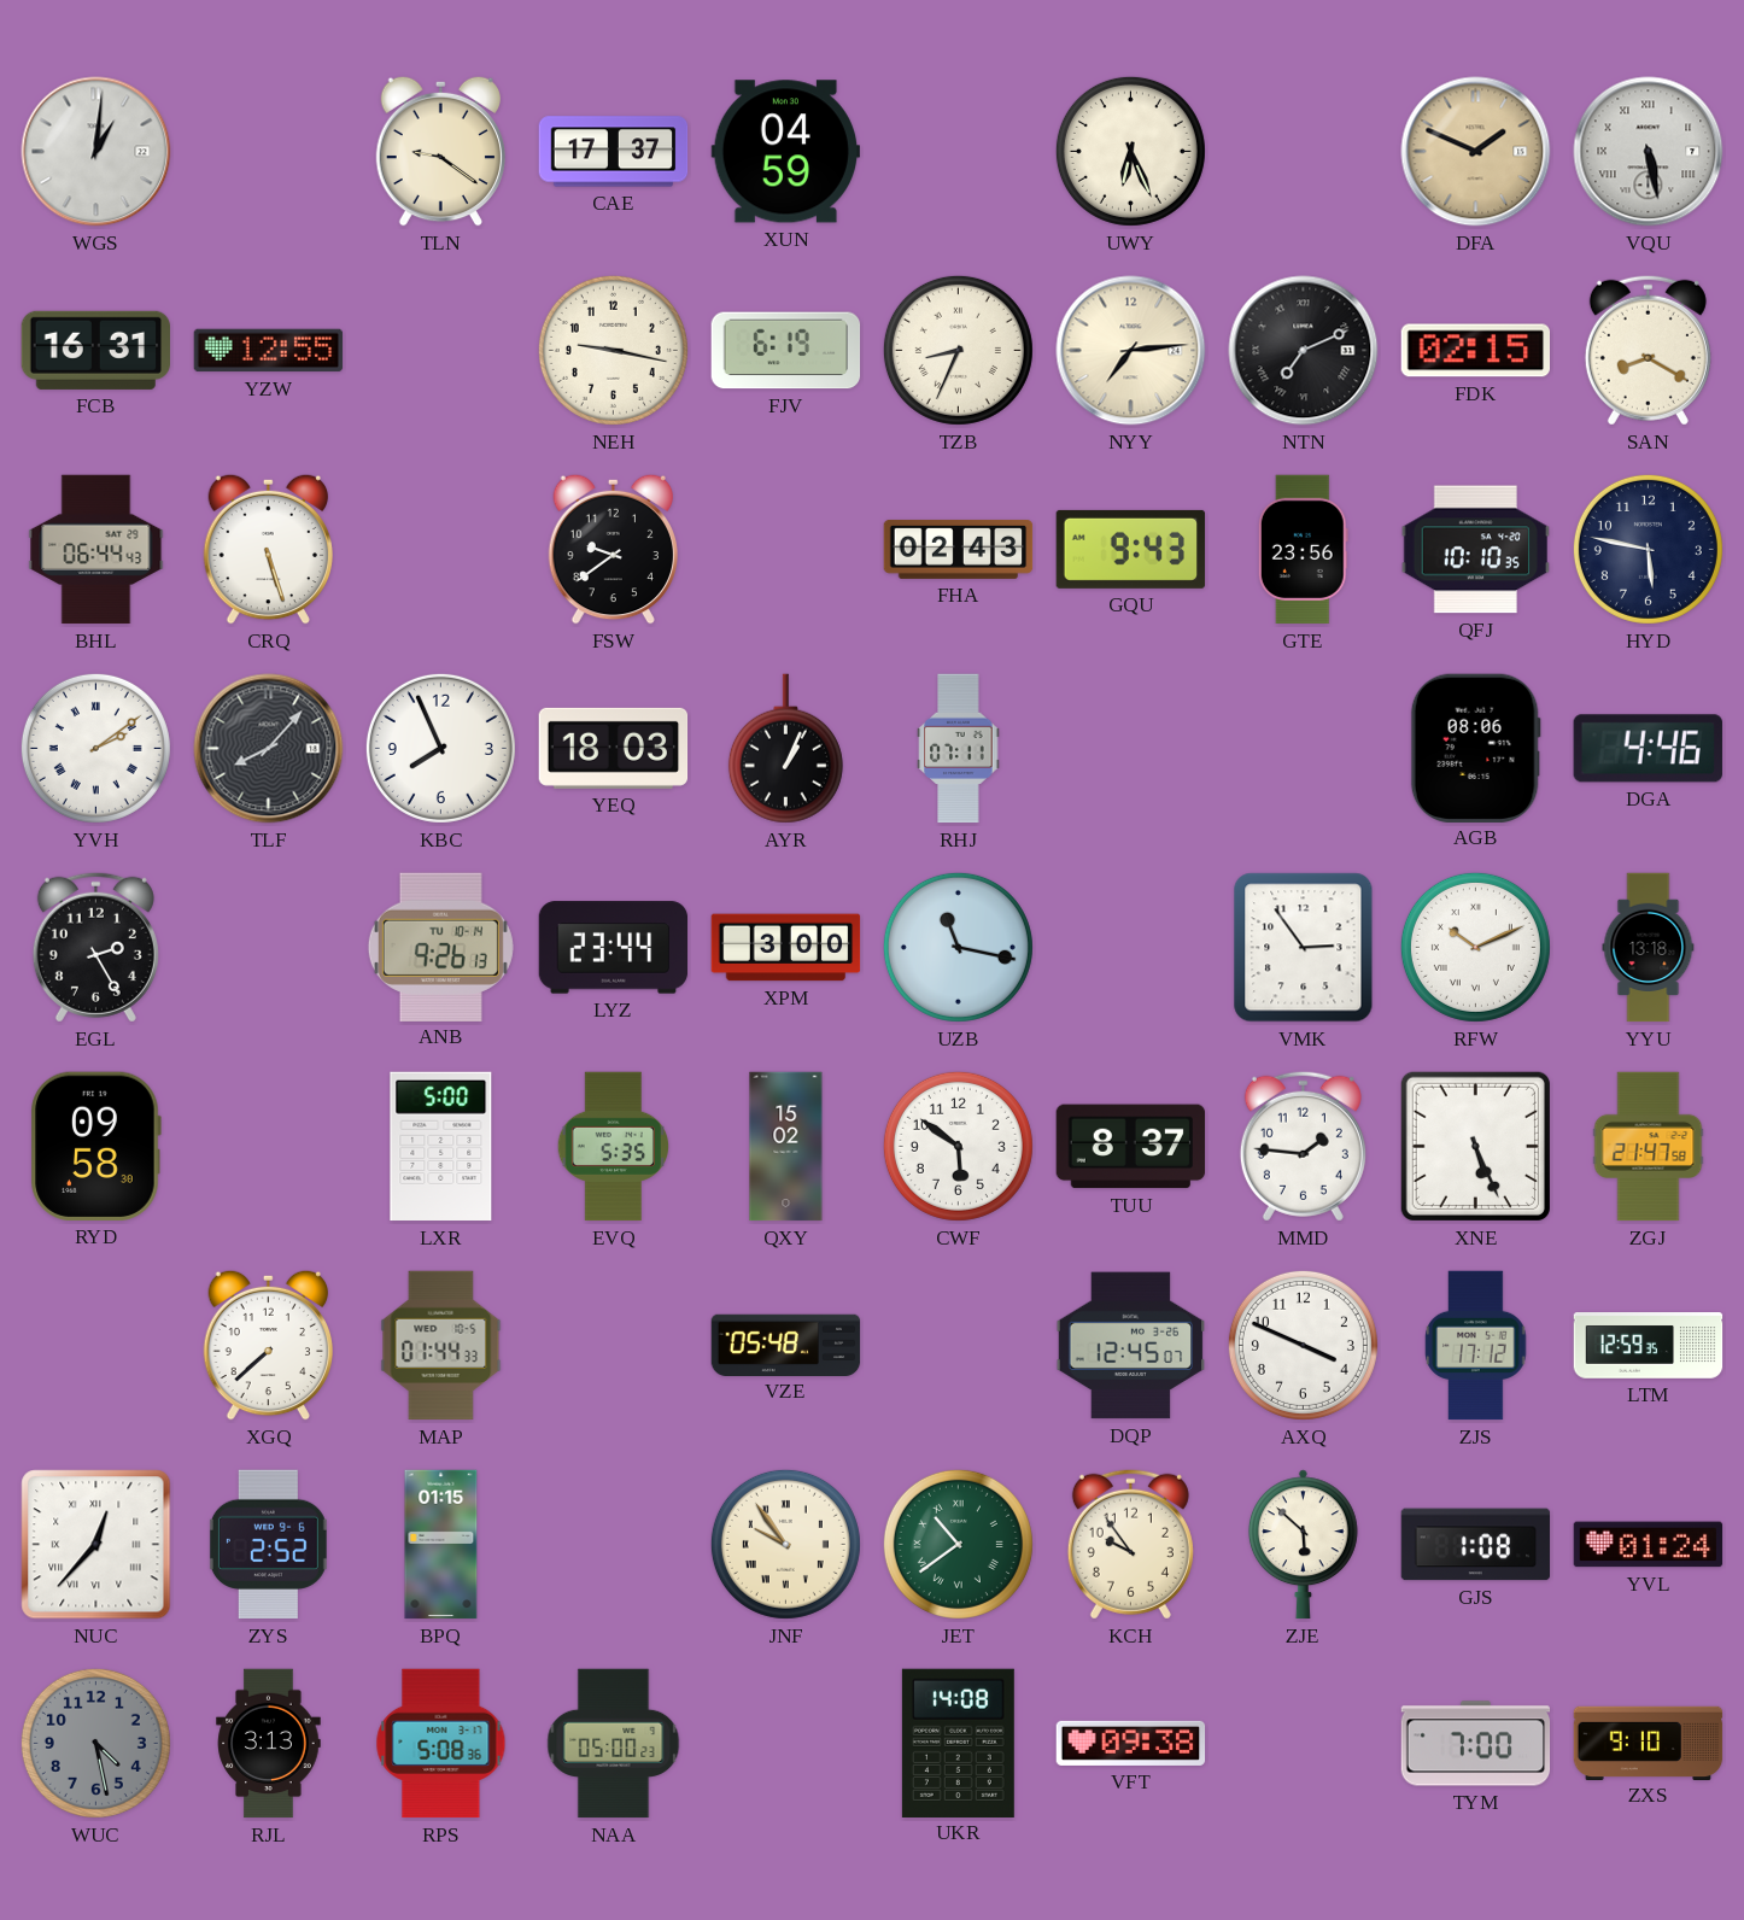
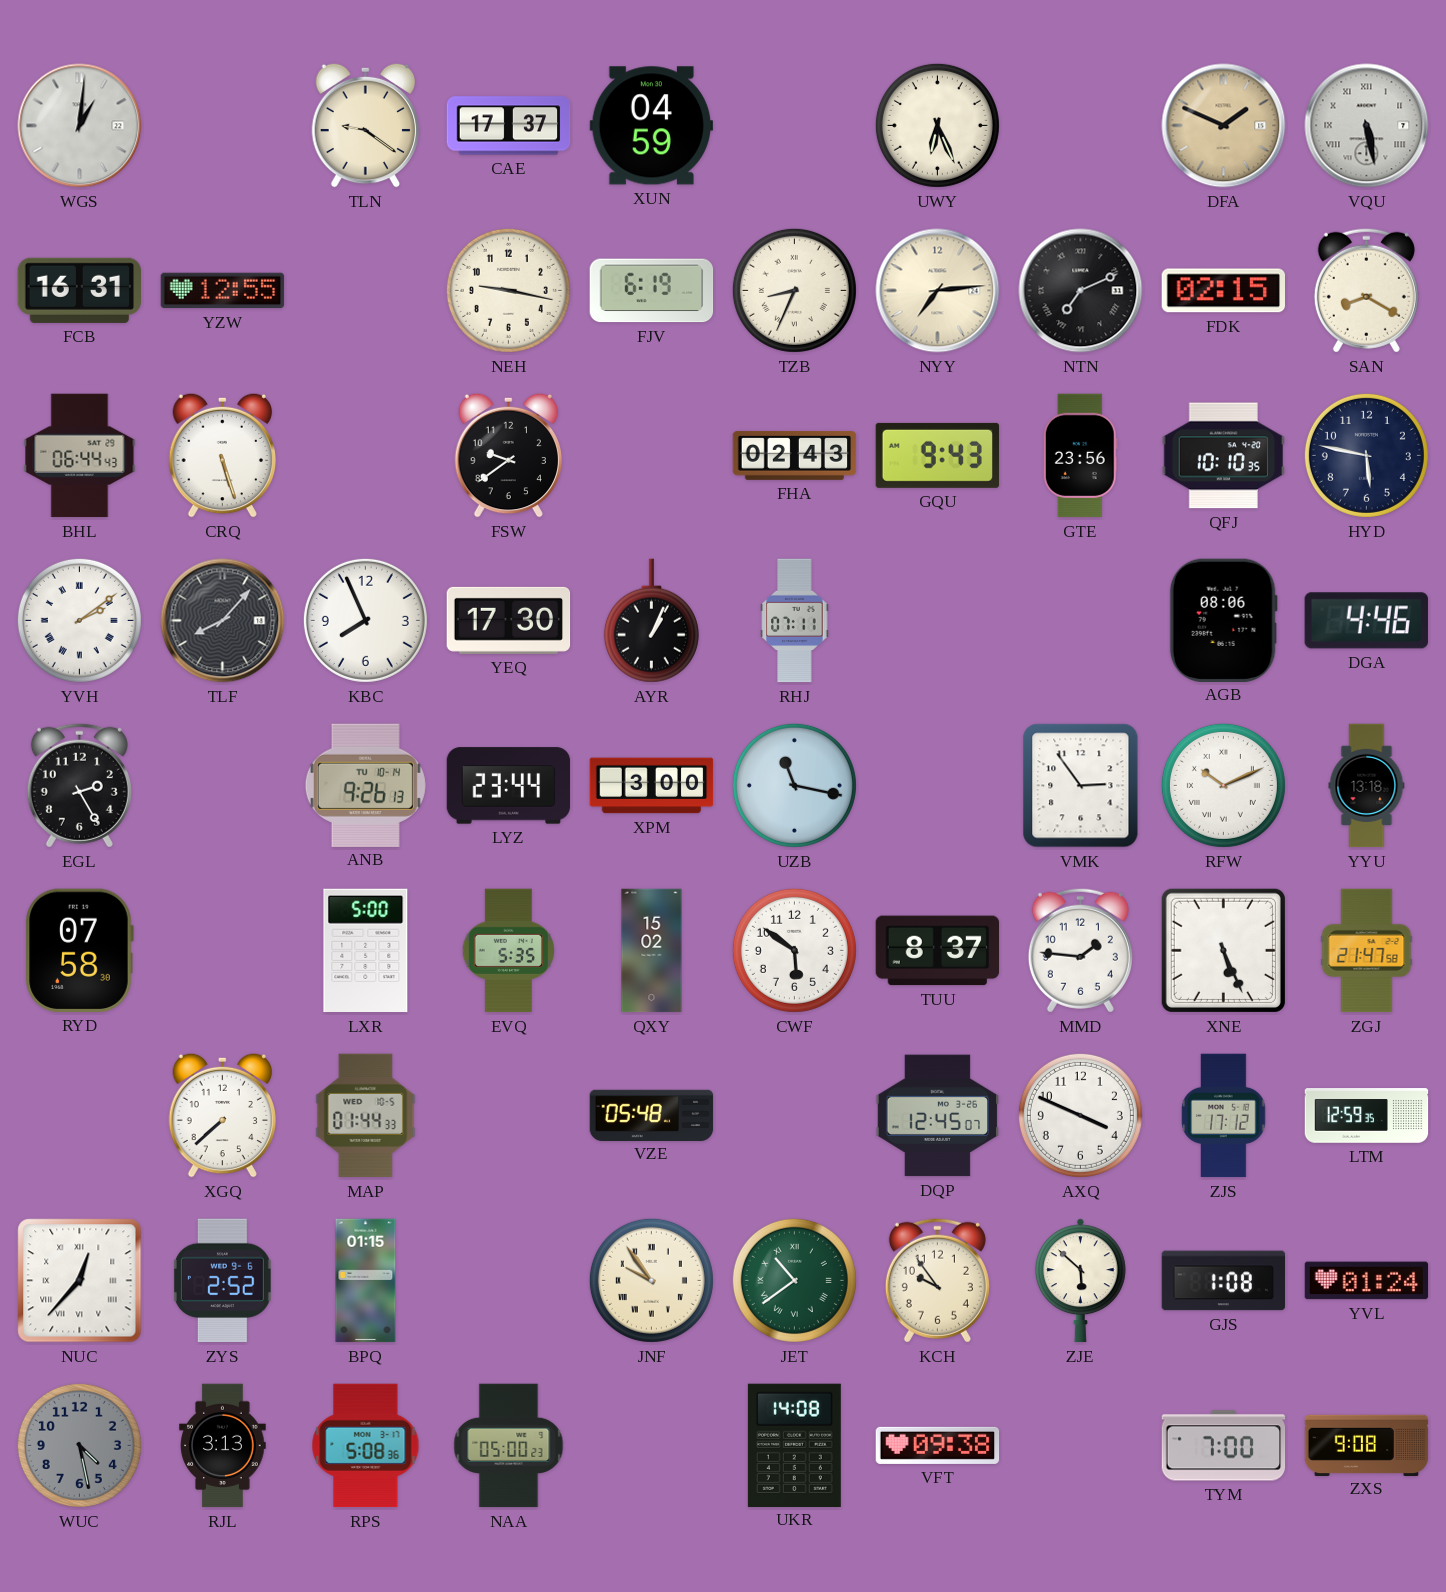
YEQ: 18:03 -> 17:30
RYD: 09:58 -> 07:58
ZXS: 9:10 -> 9:08
